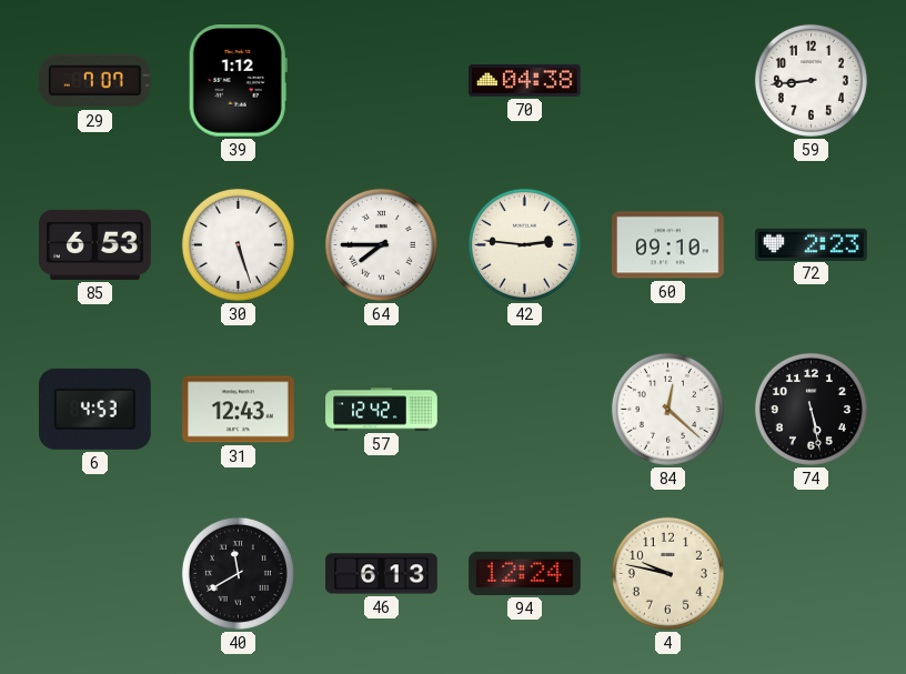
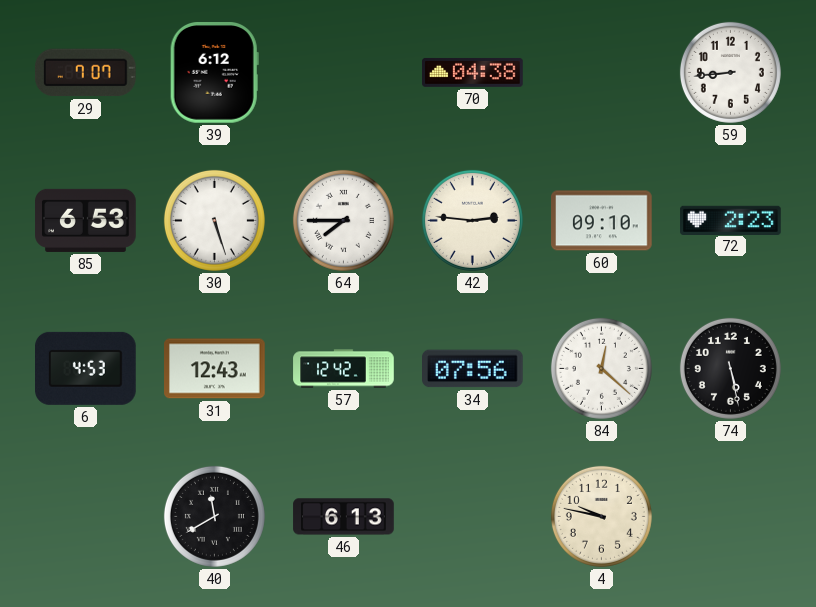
39: 1:12 -> 6:12
34: none -> 07:56
94: 12:24 -> none
